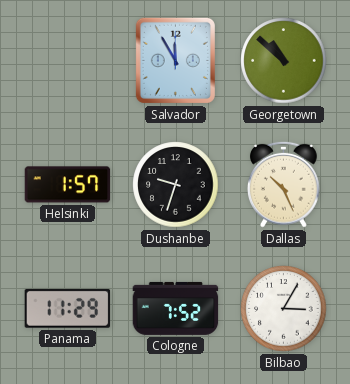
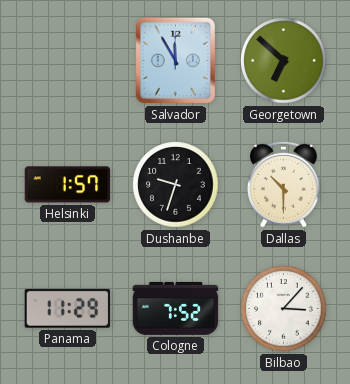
Georgetown: 10:52 -> 6:52
Dallas: 10:26 -> 10:30
Bilbao: 3:05 -> 3:07
